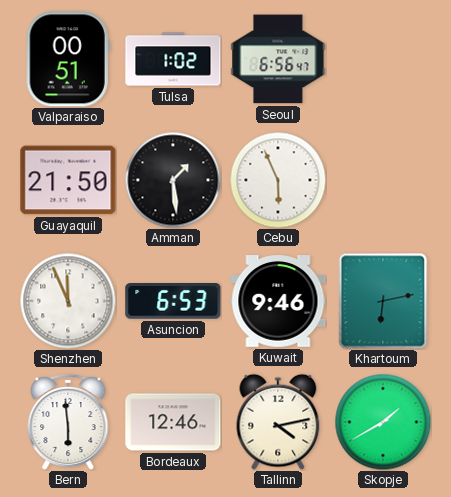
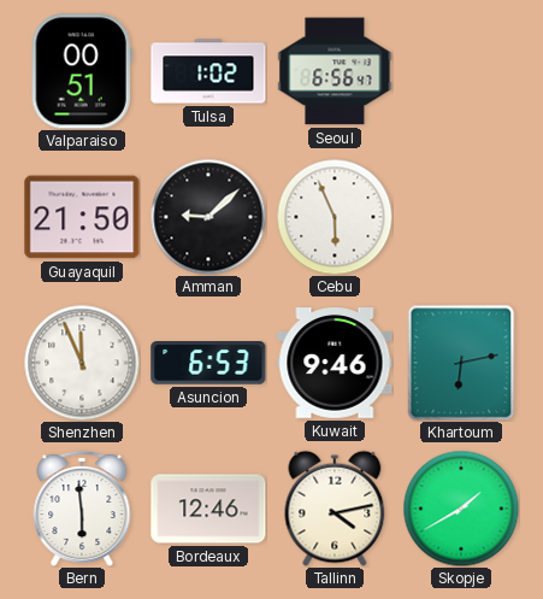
Amman: 1:29 -> 9:08
